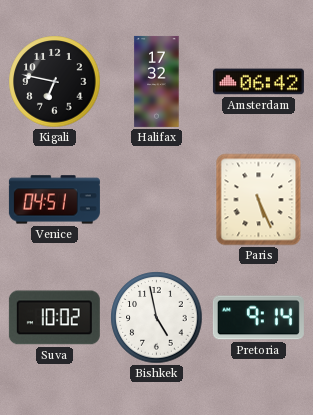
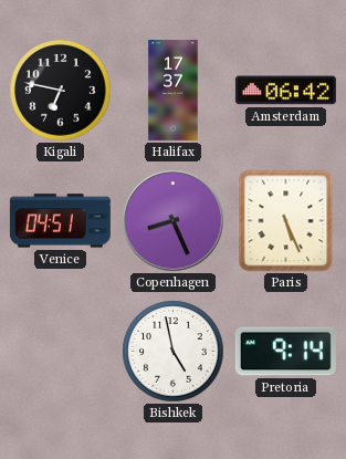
Halifax: 17:32 -> 17:37
Copenhagen: none -> 8:26
Suva: 10:02 -> none
